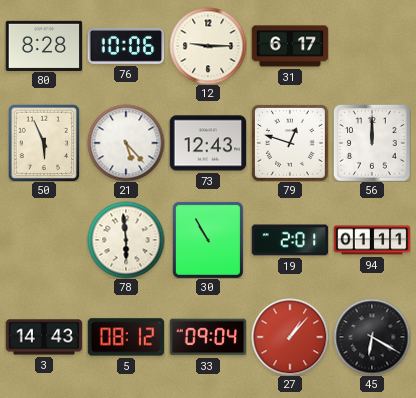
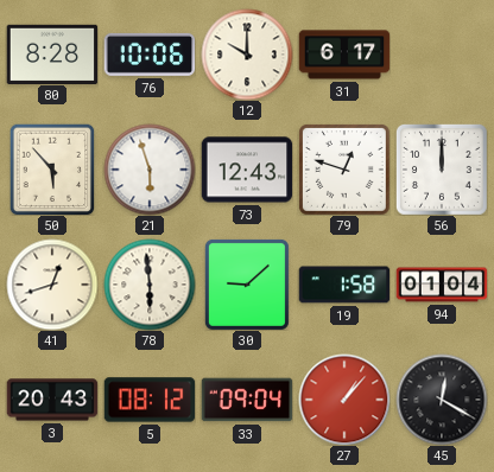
12: 9:15 -> 10:00
50: 5:56 -> 5:53
21: 5:23 -> 5:57
41: none -> 12:42
30: 10:55 -> 9:08
19: 2:01 -> 1:58
94: 01:11 -> 01:04
3: 14:43 -> 20:43
45: 6:20 -> 12:20
